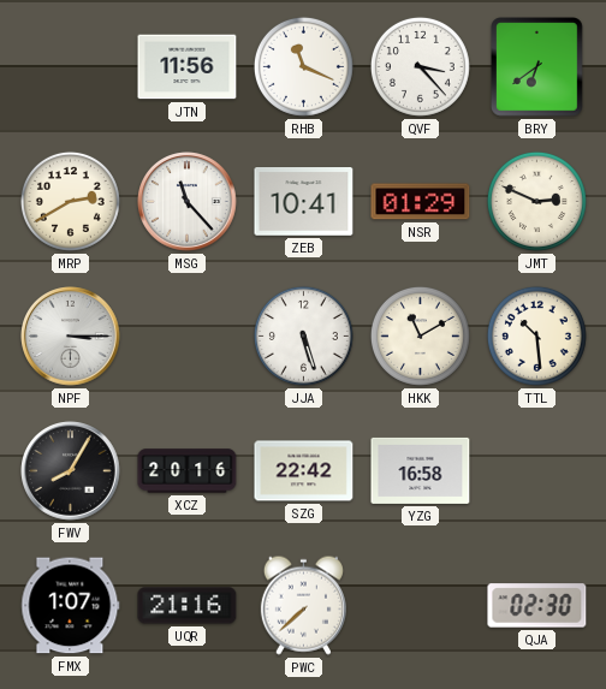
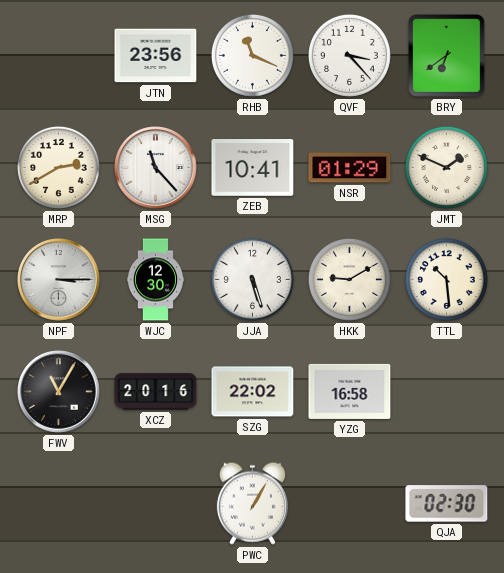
JTN: 11:56 -> 23:56
JMT: 2:49 -> 1:49
WJC: none -> 12:30
HKK: 11:10 -> 9:10
FWV: 8:05 -> 11:05
SZG: 22:42 -> 22:02
FMX: 1:07 -> none
UQR: 21:16 -> none
PWC: 7:38 -> 1:05
